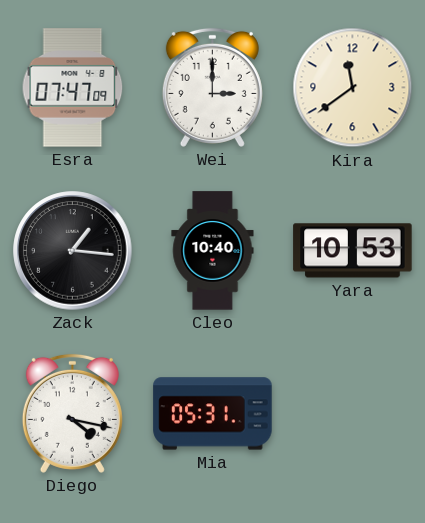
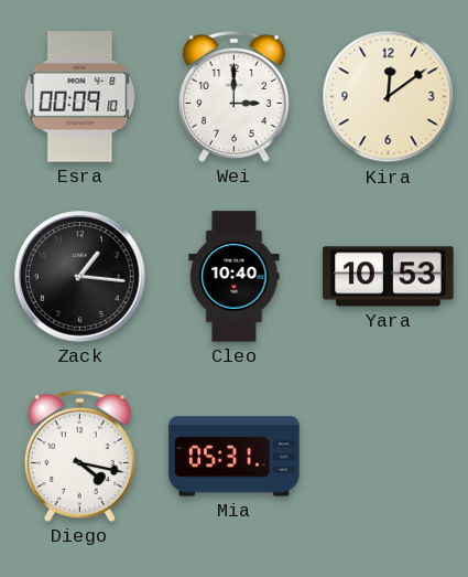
Esra: 07:47 -> 00:09
Kira: 11:39 -> 12:09
